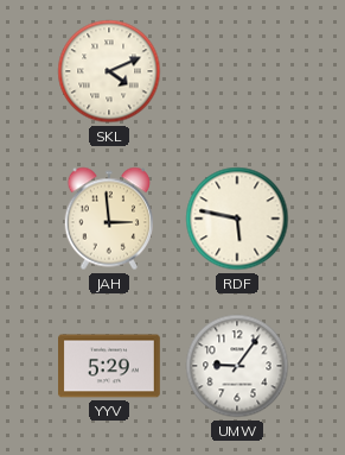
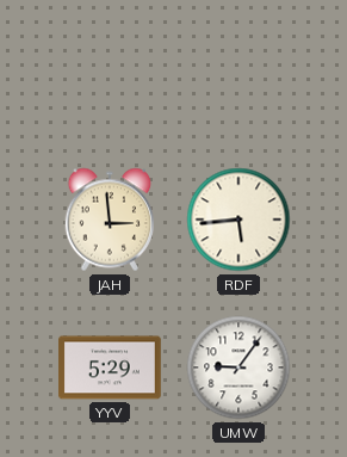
SKL: 4:11 -> none
RDF: 5:47 -> 5:44
